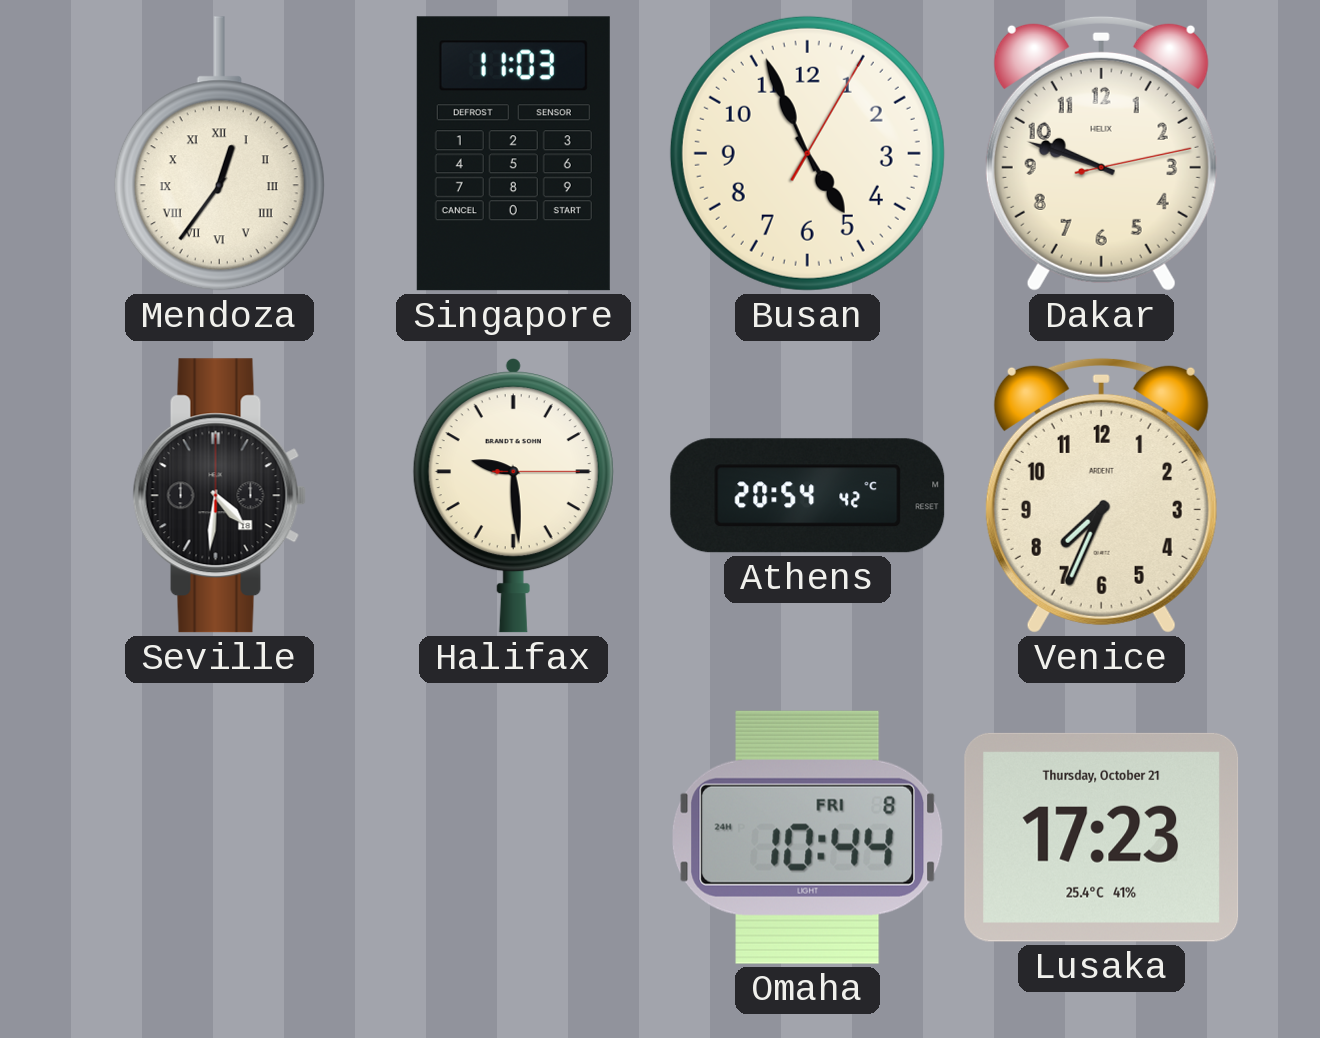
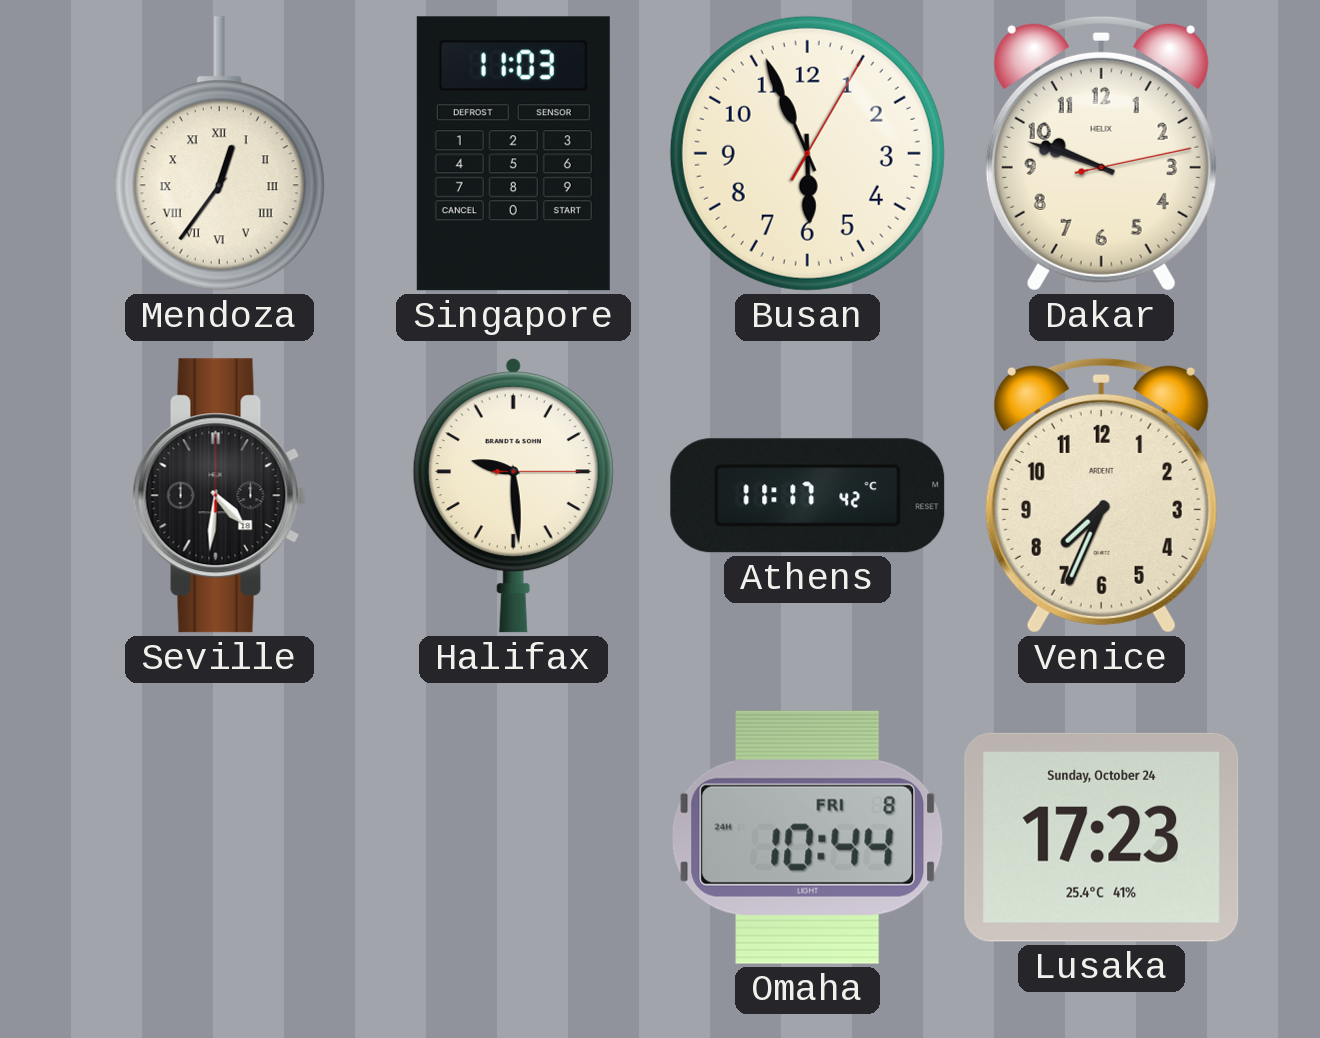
Busan: 4:56 -> 5:56
Athens: 20:54 -> 11:17
Lusaka date: Thursday, October 21 -> Sunday, October 24
